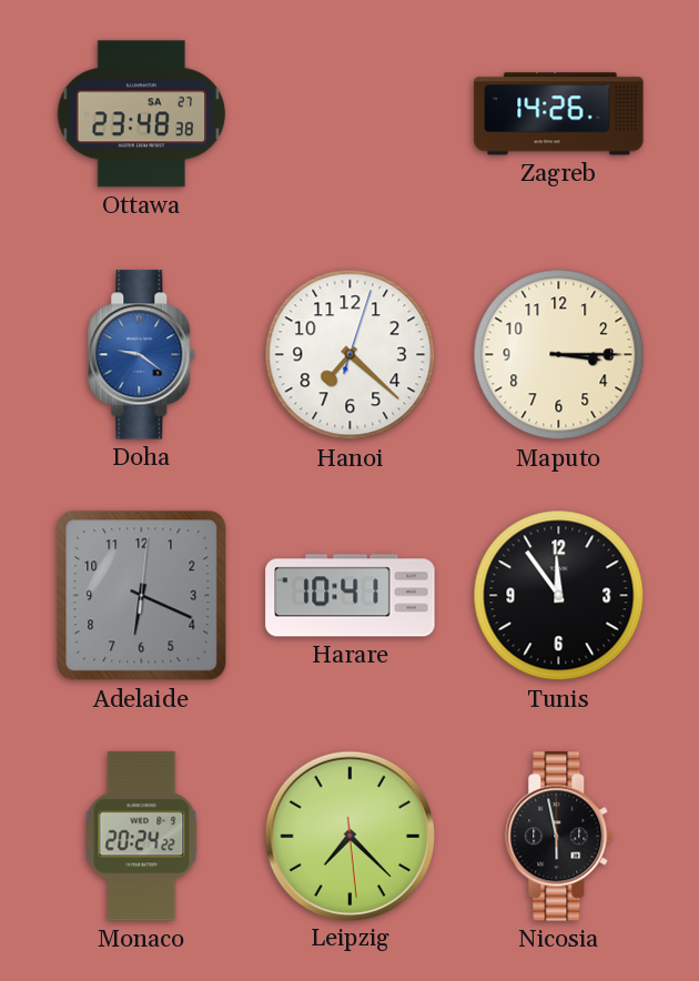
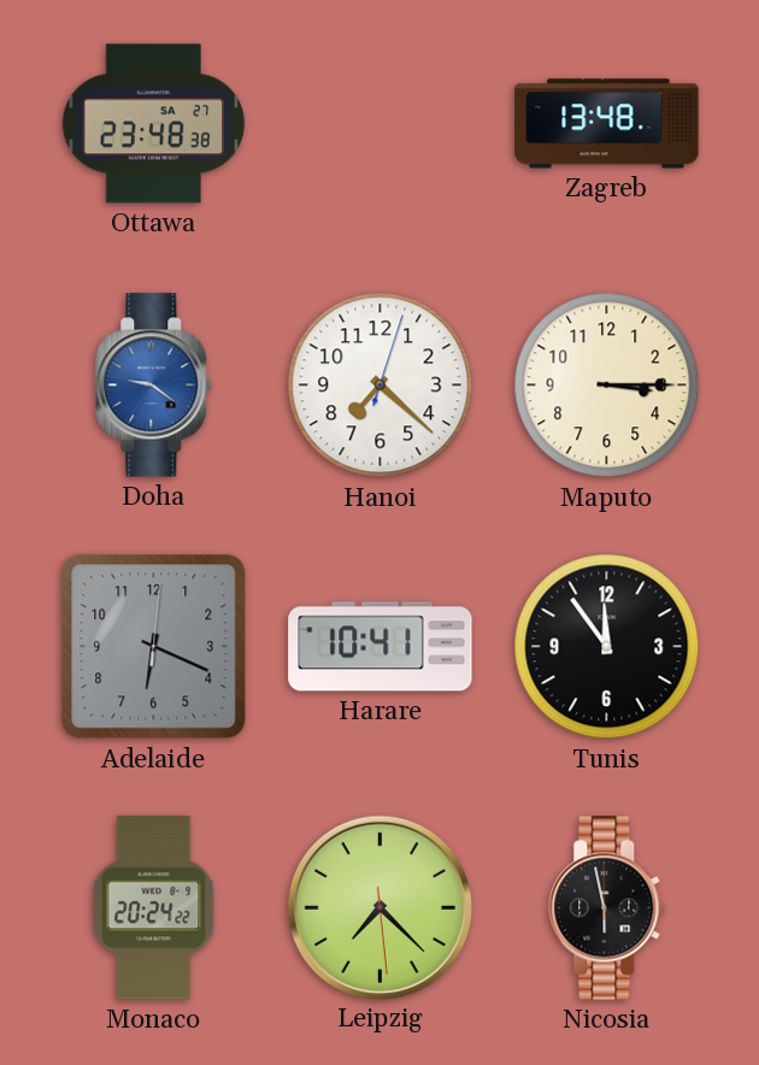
Zagreb: 14:26 -> 13:48
